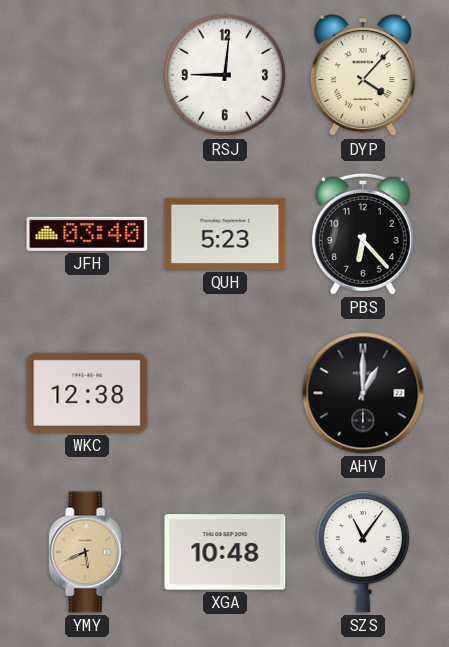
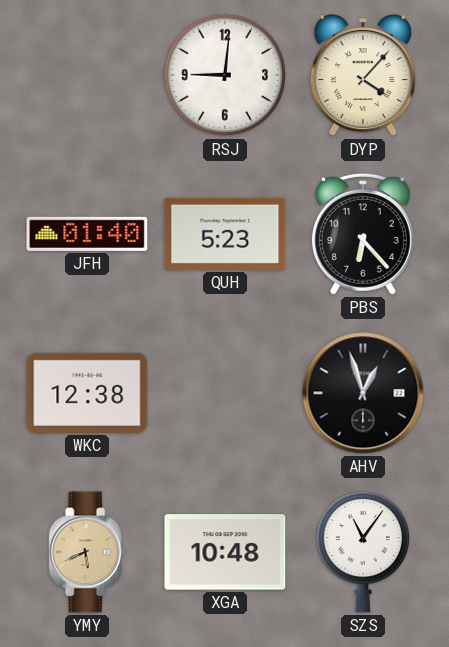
JFH: 03:40 -> 01:40
AHV: 1:00 -> 12:57
